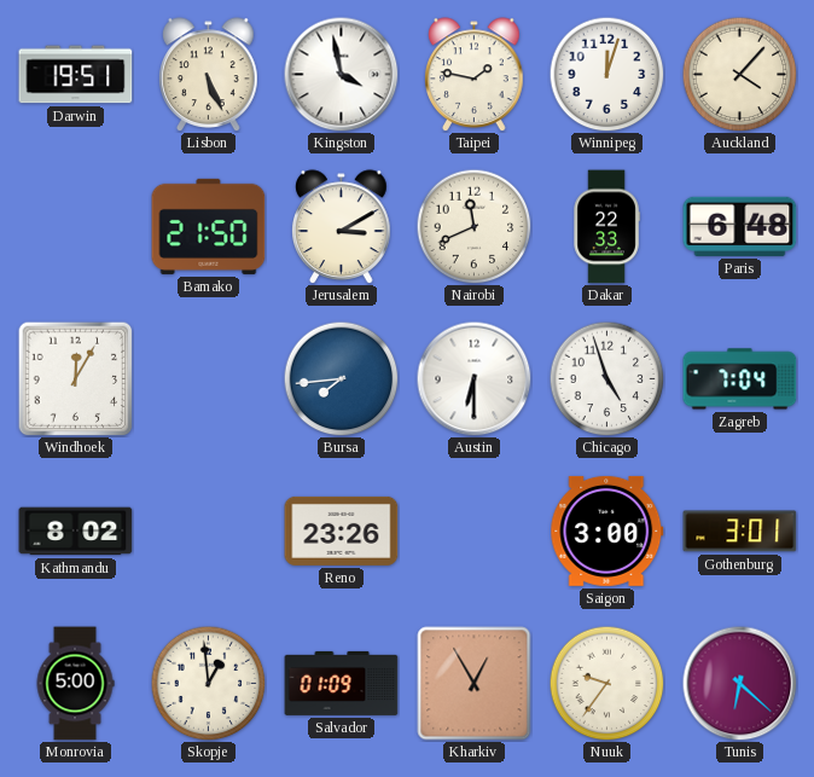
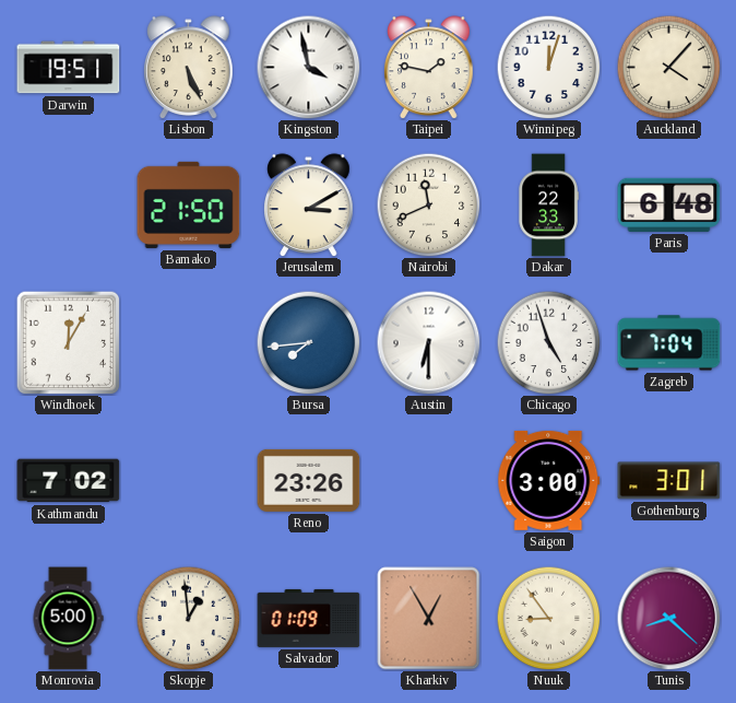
Kathmandu: 8:02 -> 7:02
Nuuk: 9:36 -> 8:54
Tunis: 6:22 -> 8:22
